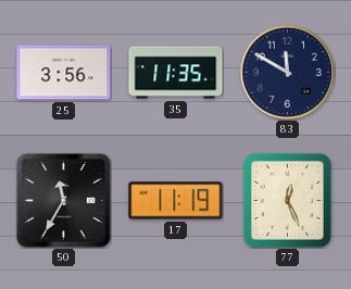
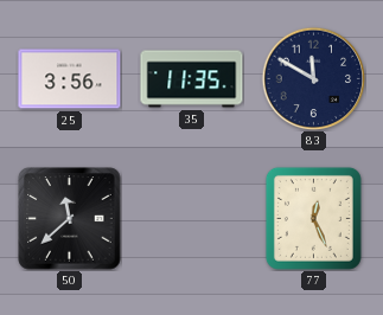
50: 11:35 -> 11:38
17: 11:19 -> none
